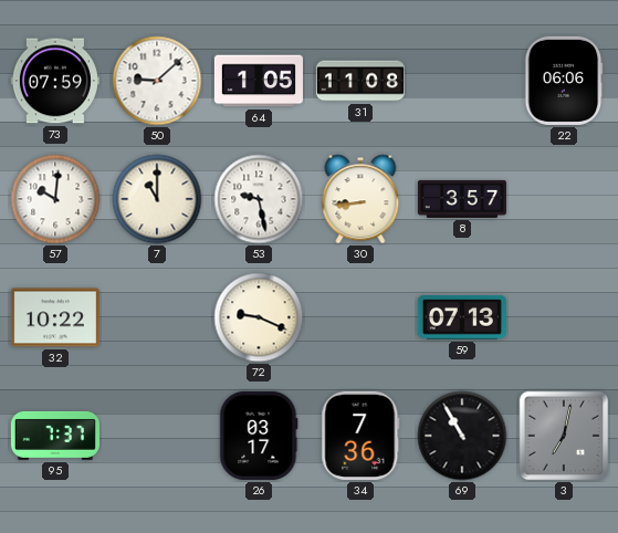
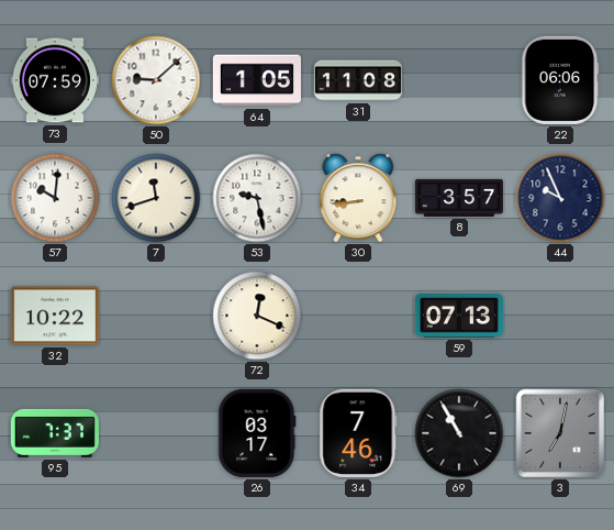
7: 11:00 -> 11:42
44: none -> 9:56
72: 9:19 -> 12:19
34: 7:36 -> 7:46
